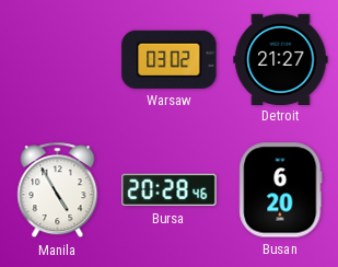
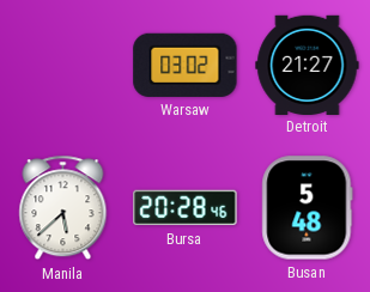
Manila: 4:55 -> 5:38
Busan: 6:20 -> 5:48
